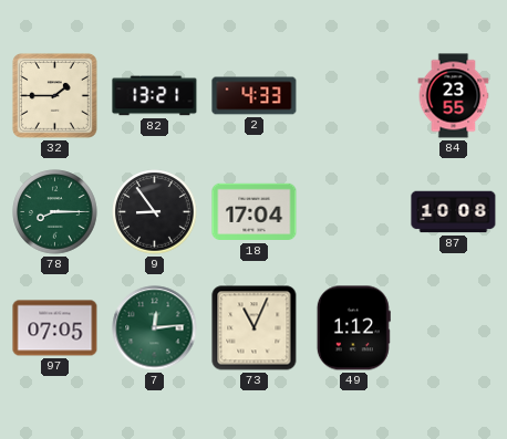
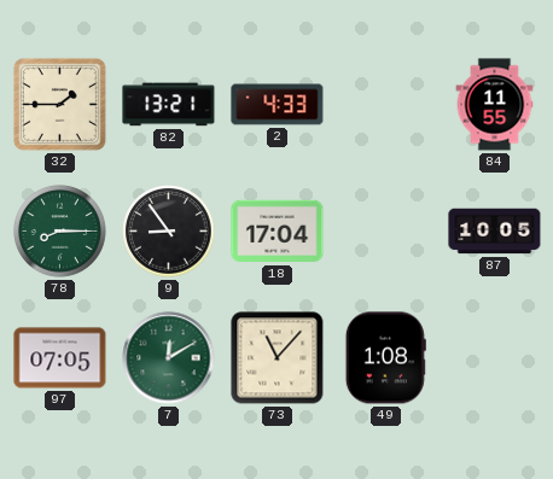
84: 23:55 -> 11:55
87: 10:08 -> 10:05
7: 12:14 -> 12:10
73: 11:04 -> 11:07
49: 1:12 -> 1:08
